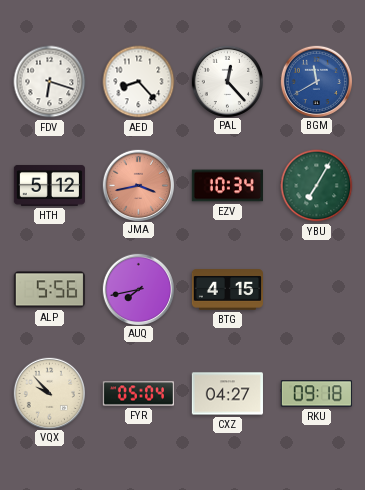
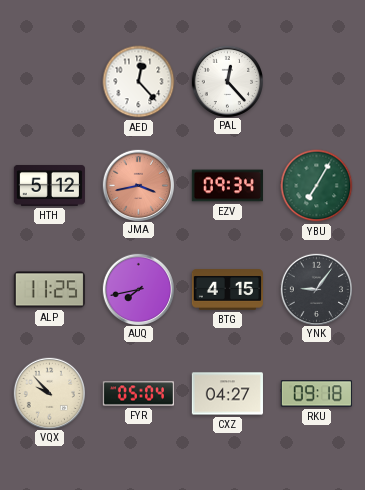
FDV: 6:18 -> none
AED: 8:23 -> 12:23
BGM: 11:40 -> none
EZV: 10:34 -> 09:34
ALP: 5:56 -> 11:25
YNK: none -> 9:06
